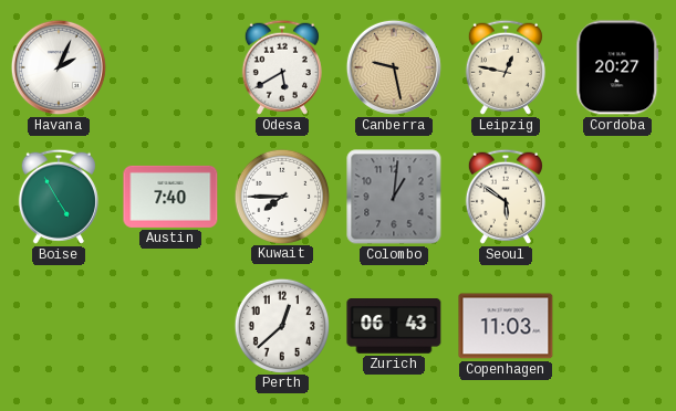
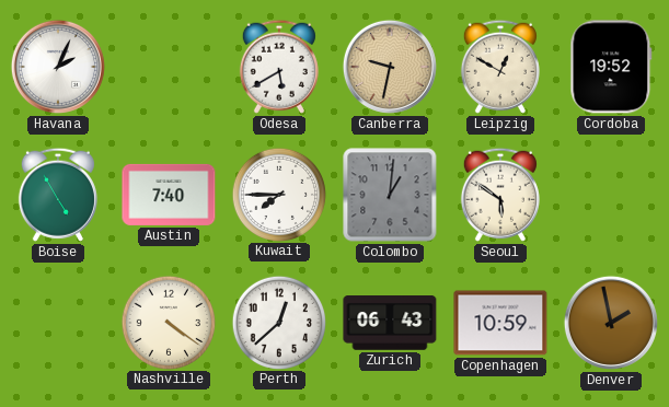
Canberra: 9:28 -> 9:32
Leipzig: 12:47 -> 12:50
Cordoba: 20:27 -> 19:52
Nashville: none -> 4:21
Copenhagen: 11:03 -> 10:59
Denver: none -> 1:58
